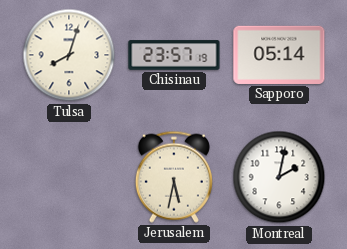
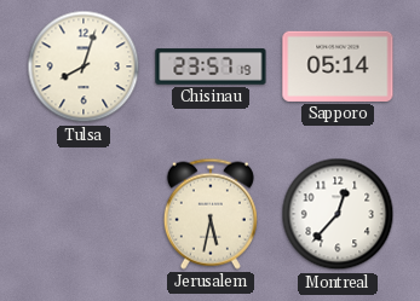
Montreal: 2:02 -> 12:37
